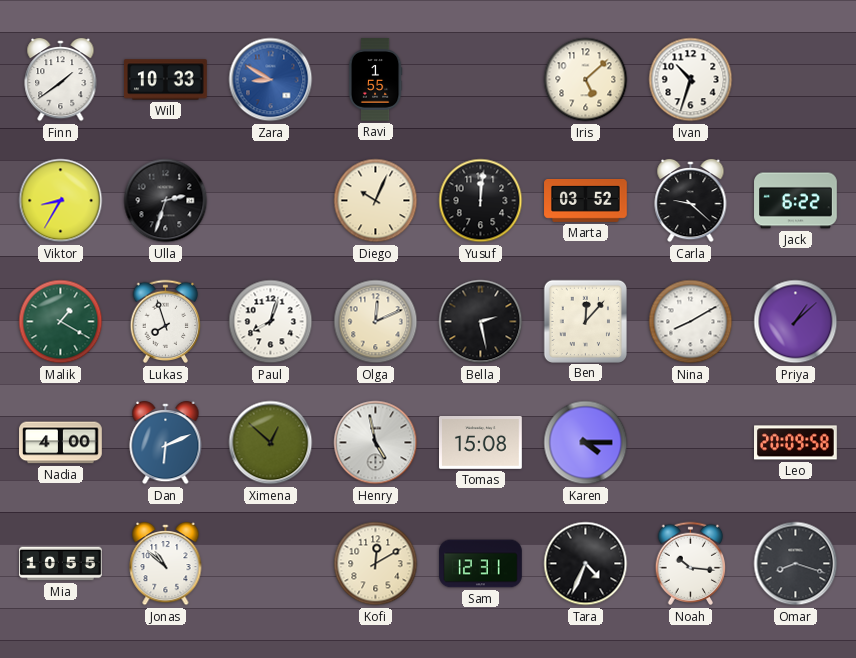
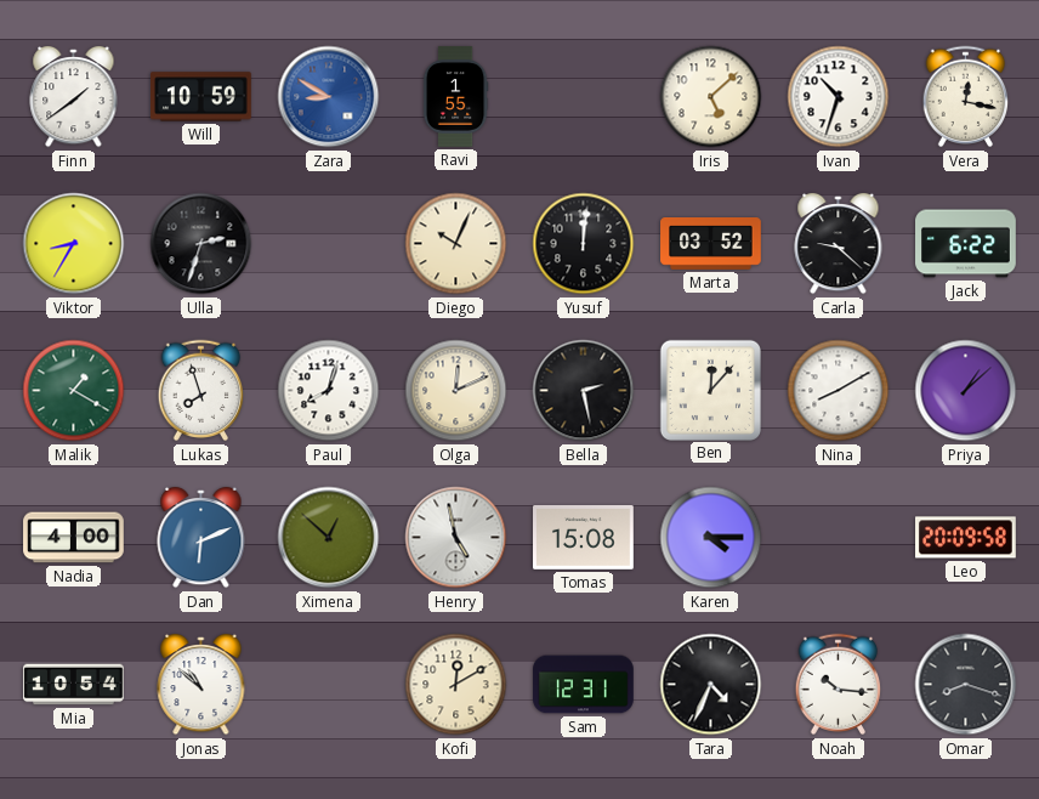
Will: 10:33 -> 10:59
Vera: none -> 12:17
Mia: 10:55 -> 10:54
